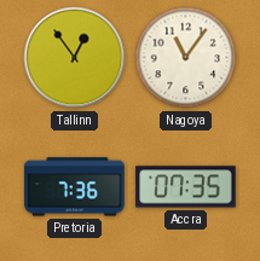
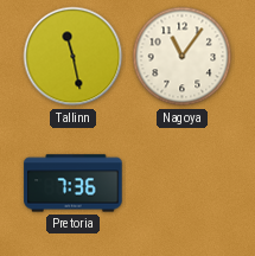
Tallinn: 12:54 -> 11:28
Accra: 07:35 -> none
